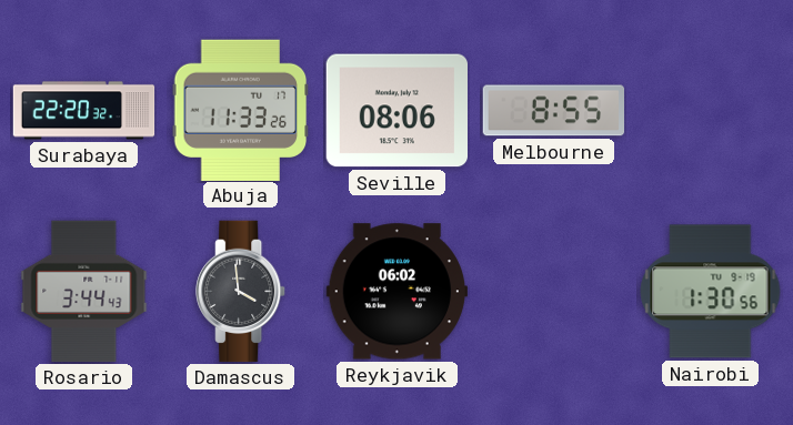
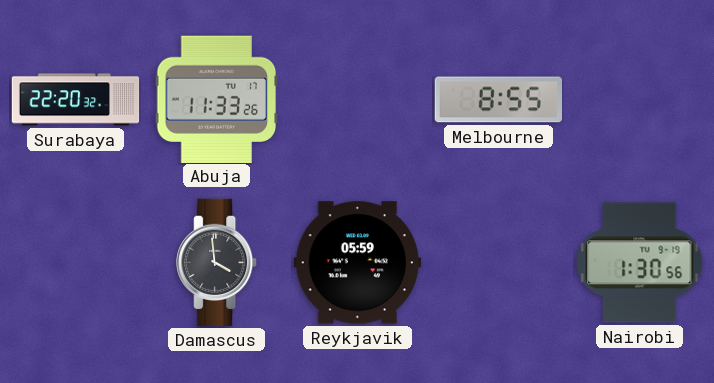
Seville: 08:06 -> none
Rosario: 3:44 -> none
Reykjavik: 06:02 -> 05:59
